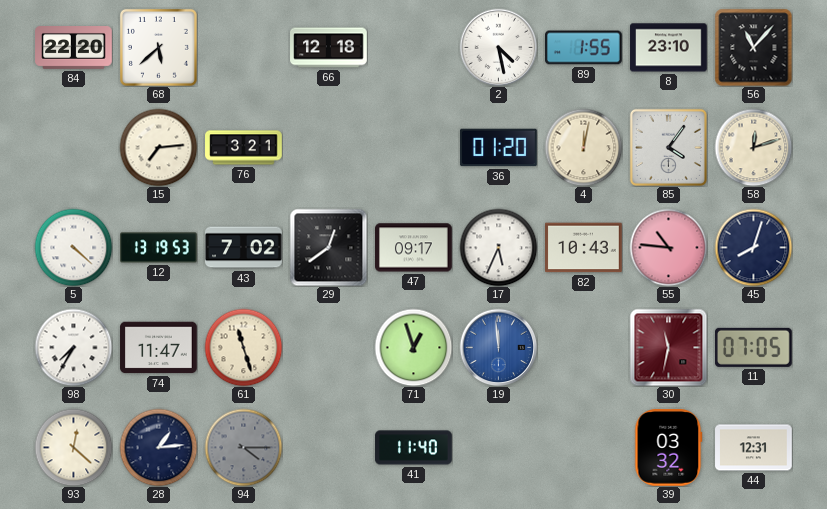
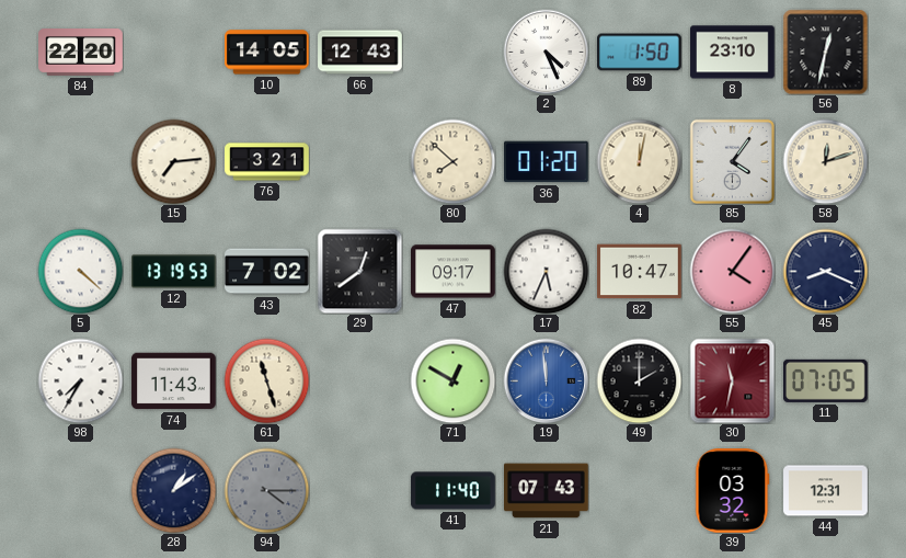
68: 5:38 -> none
10: none -> 14:05
66: 12:18 -> 12:43
2: 4:28 -> 4:26
89: 1:55 -> 1:50
56: 11:07 -> 12:32
80: none -> 7:52
82: 10:43 -> 10:47
55: 10:46 -> 4:06
45: 8:03 -> 8:19
74: 11:47 -> 11:43
71: 12:57 -> 12:50
49: none -> 2:00
93: 12:22 -> none
28: 1:14 -> 1:09
21: none -> 07:43
